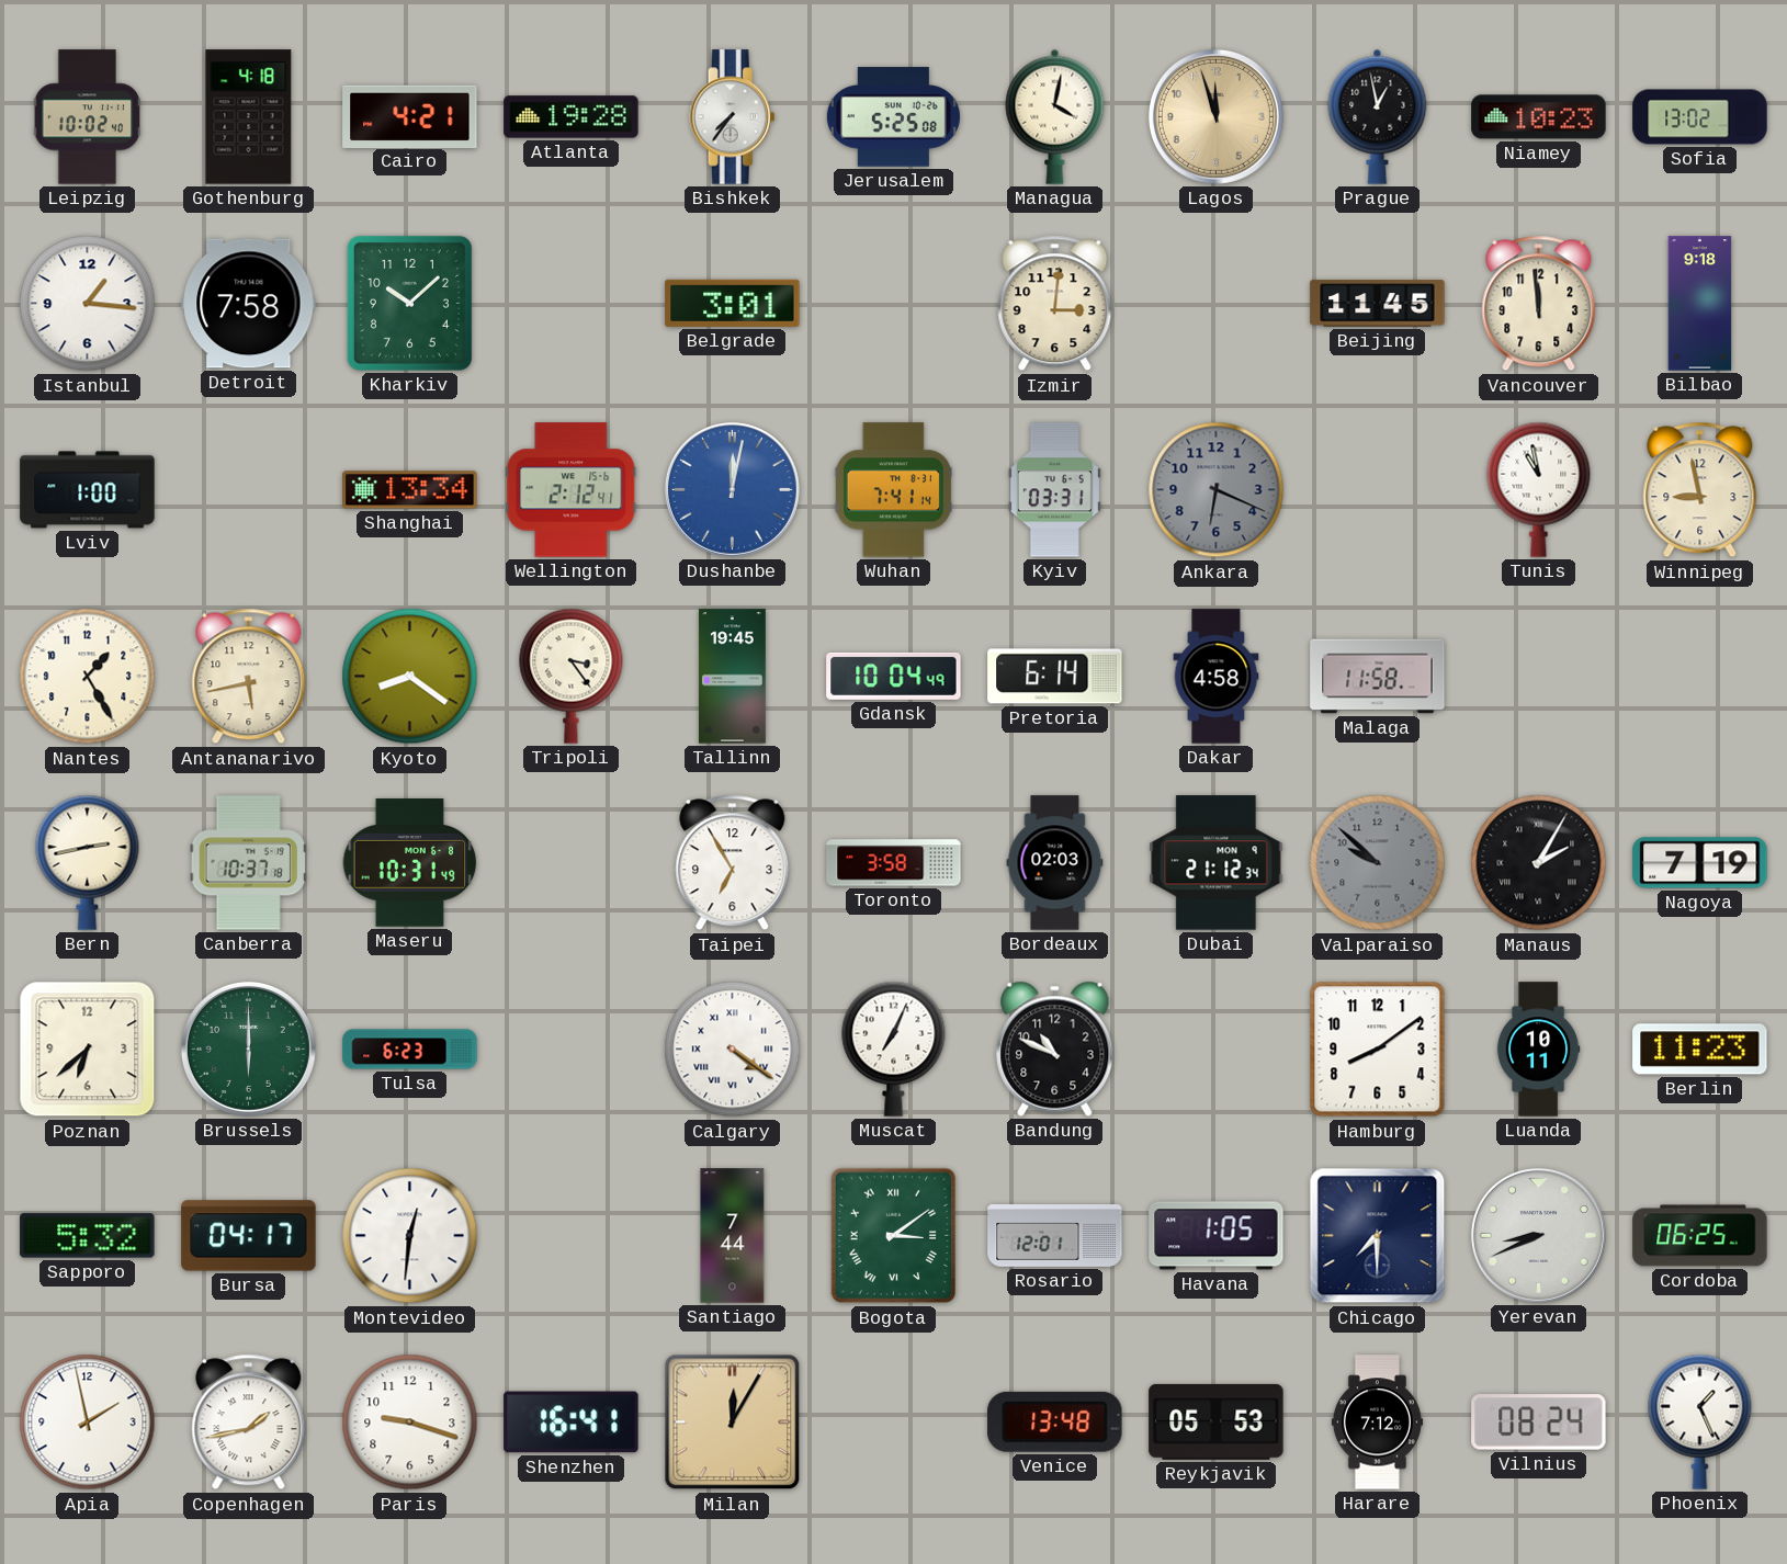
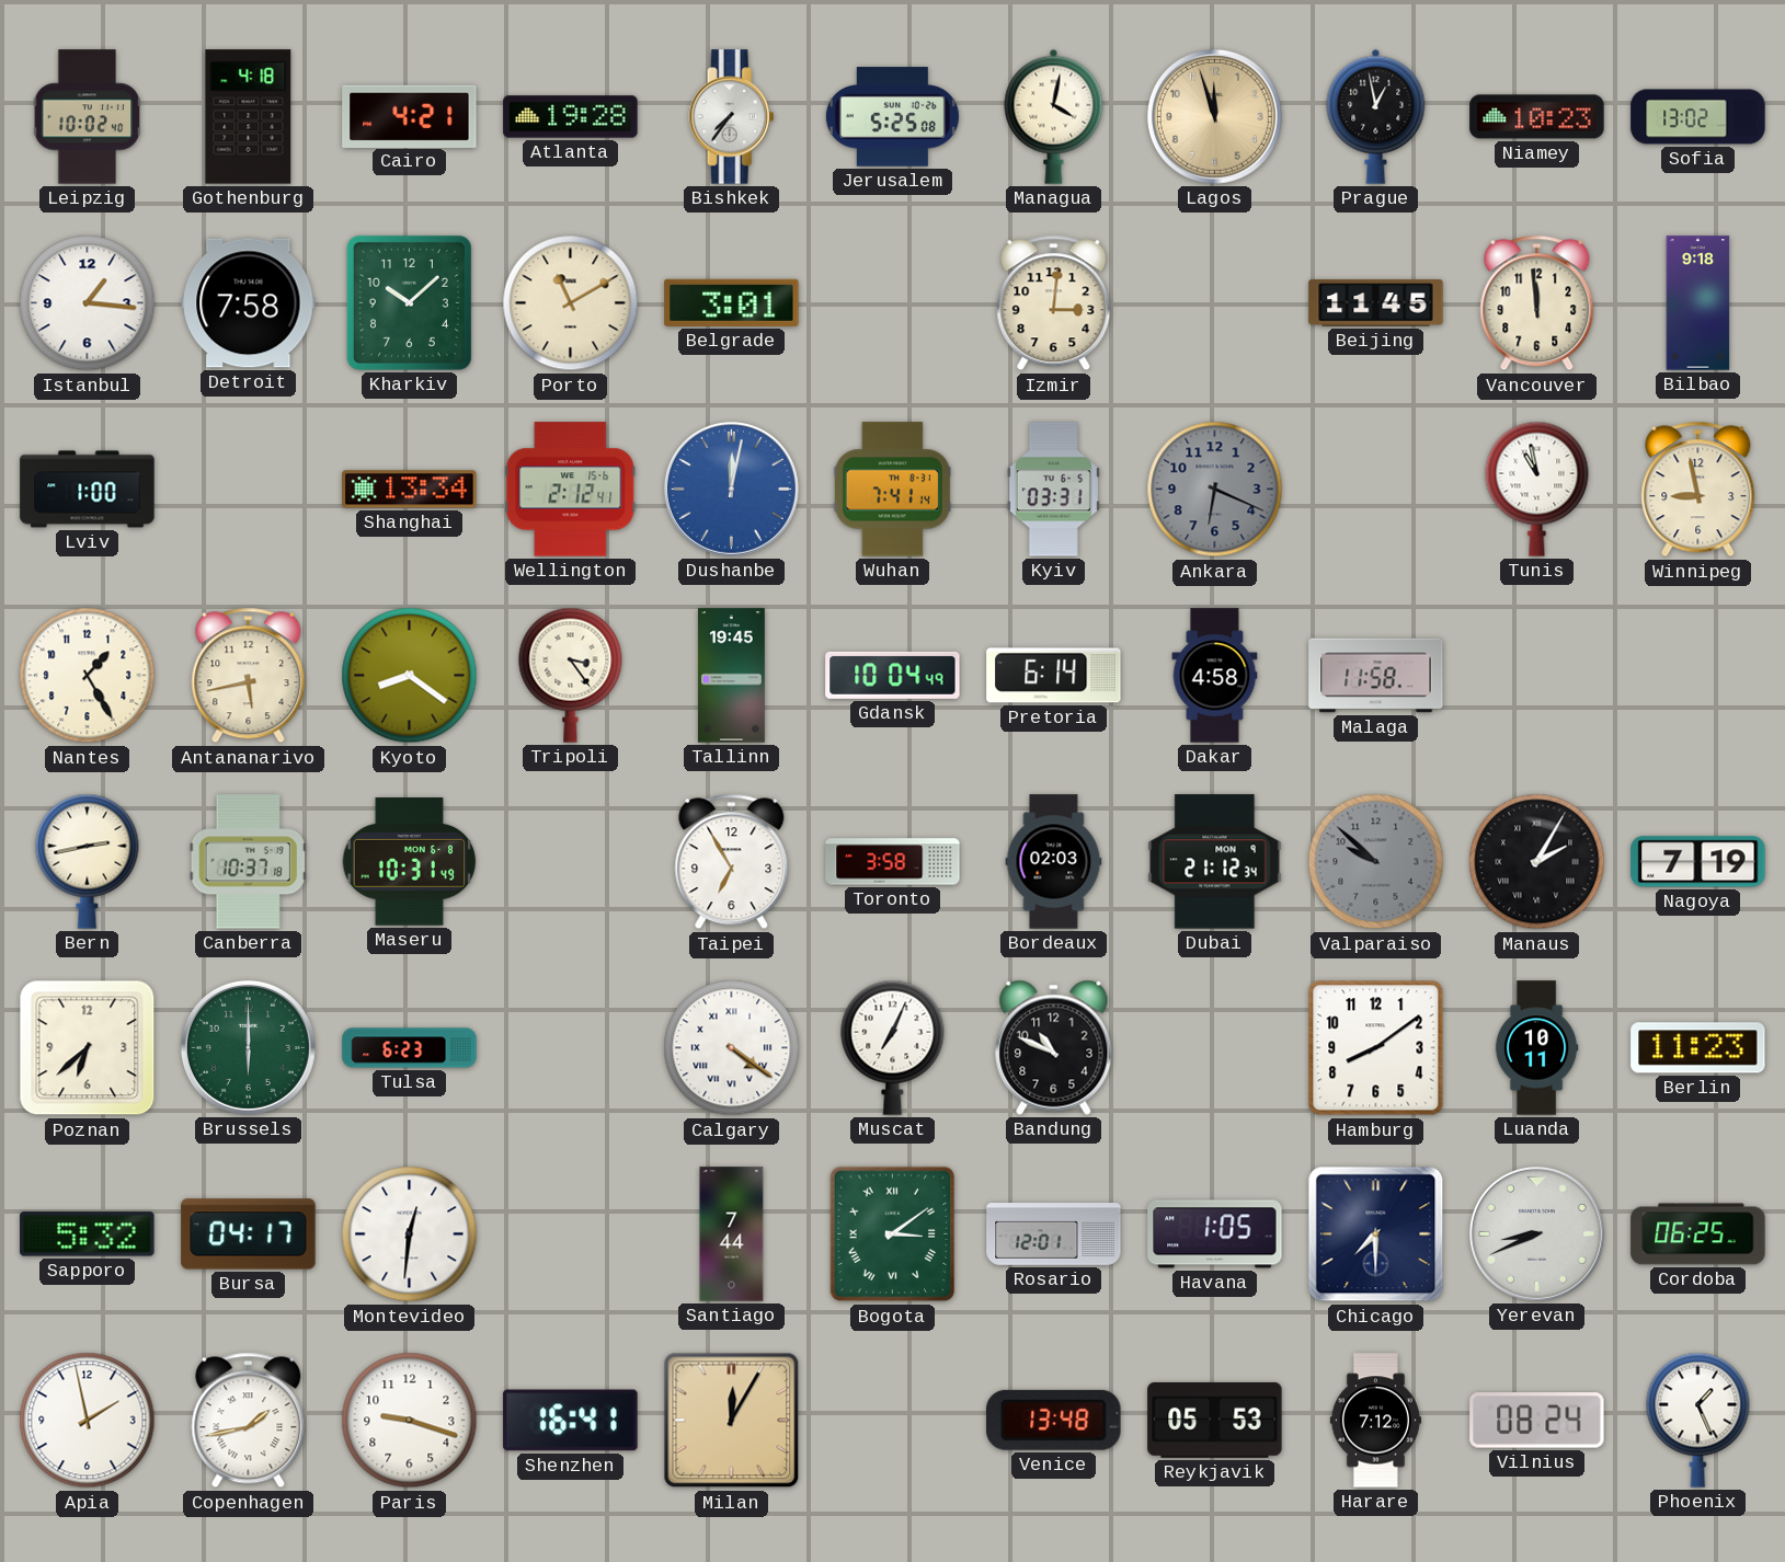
Porto: none -> 11:10
